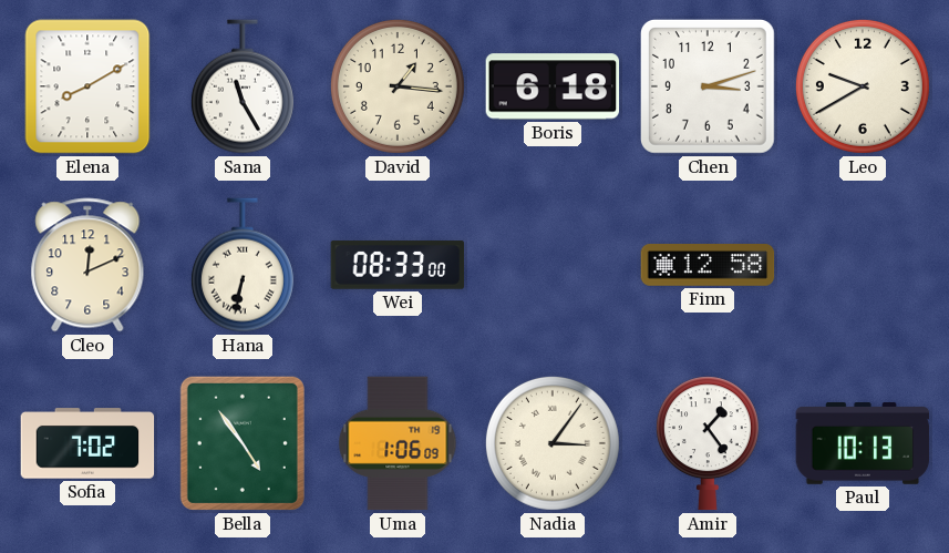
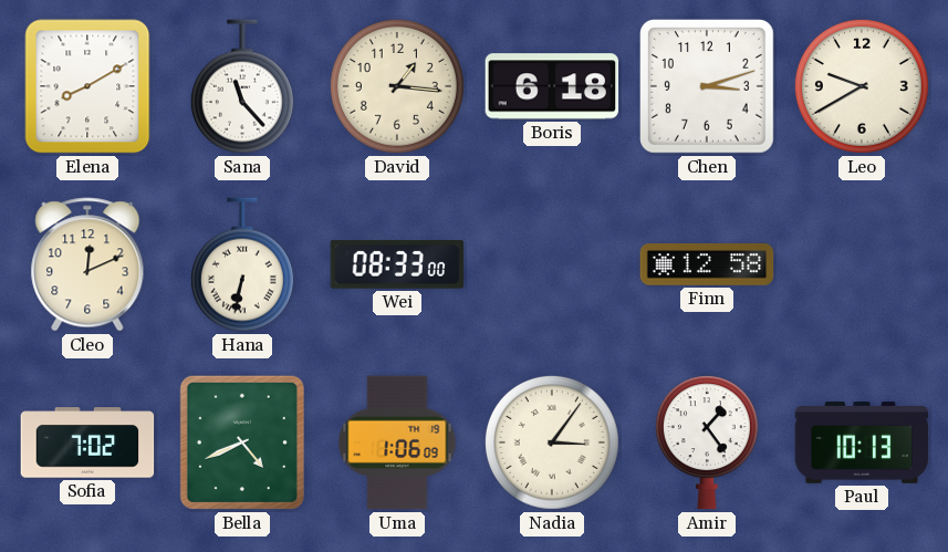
Sana: 11:25 -> 11:23
Bella: 4:54 -> 4:41
